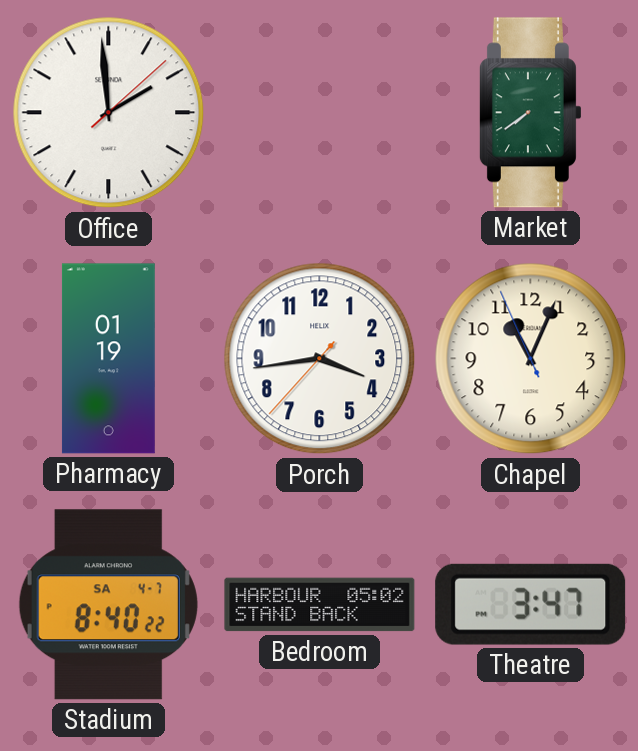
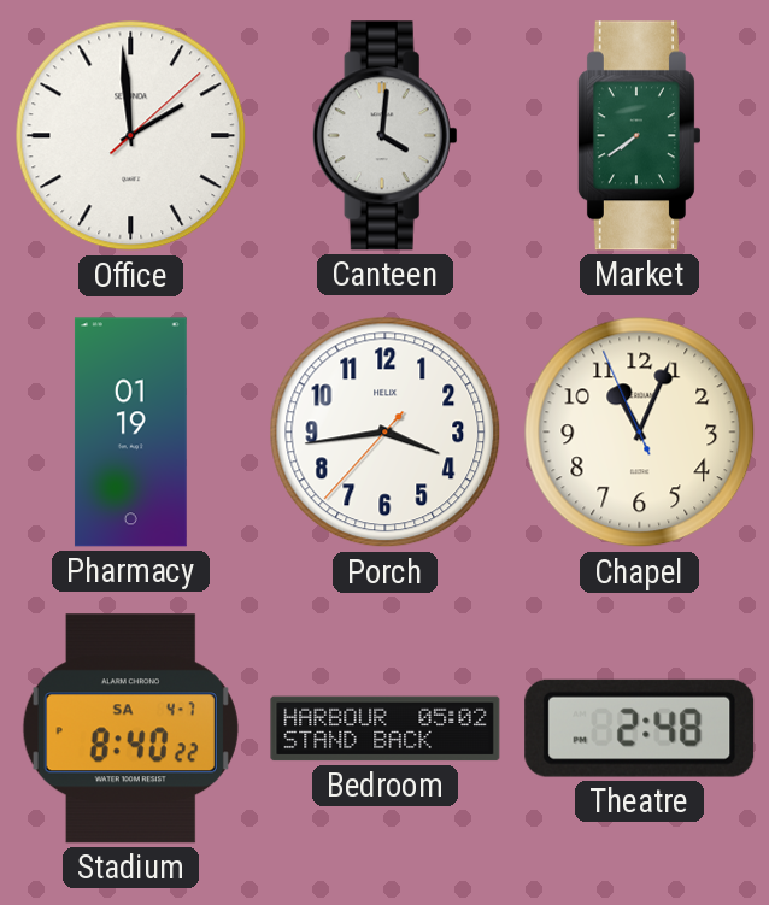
Canteen: none -> 4:01
Theatre: 3:47 -> 2:48
